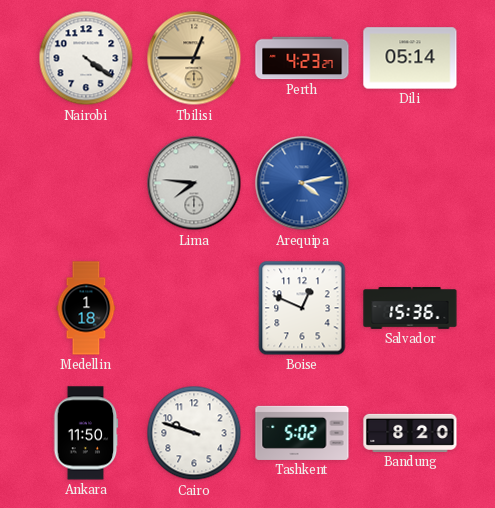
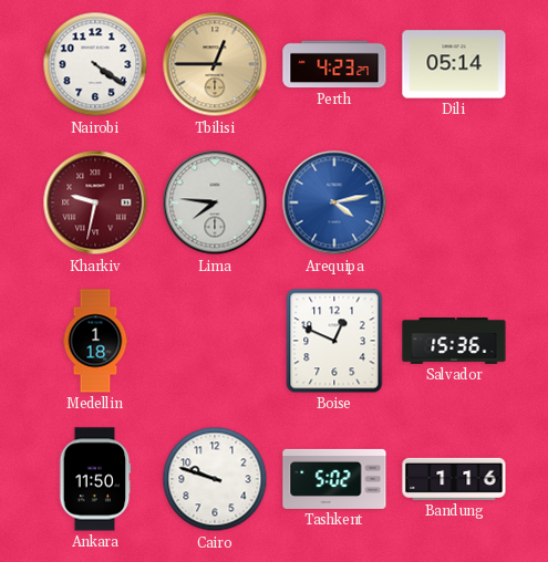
Kharkiv: none -> 9:32
Bandung: 8:20 -> 1:16
